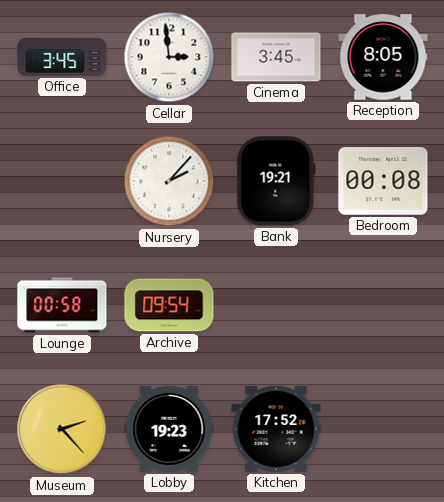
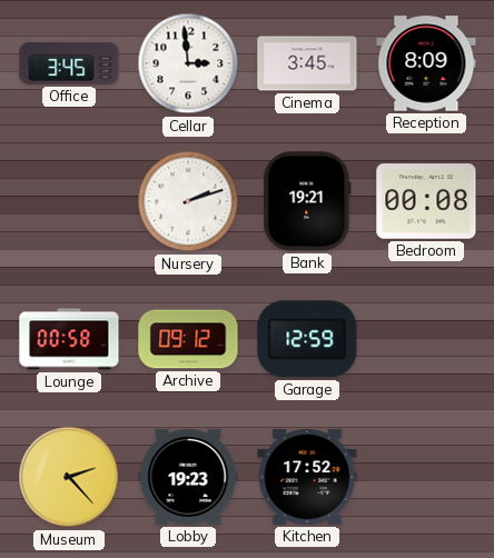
Reception: 8:05 -> 8:09
Nursery: 2:07 -> 2:12
Archive: 09:54 -> 09:12
Garage: none -> 12:59
